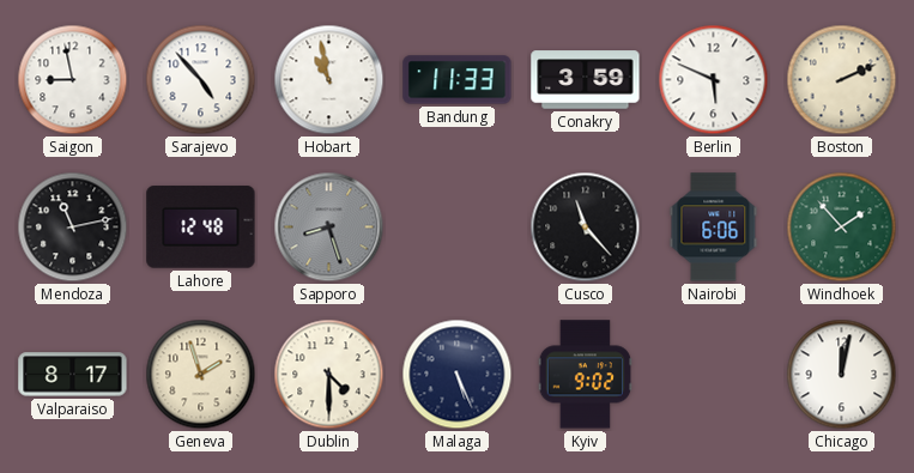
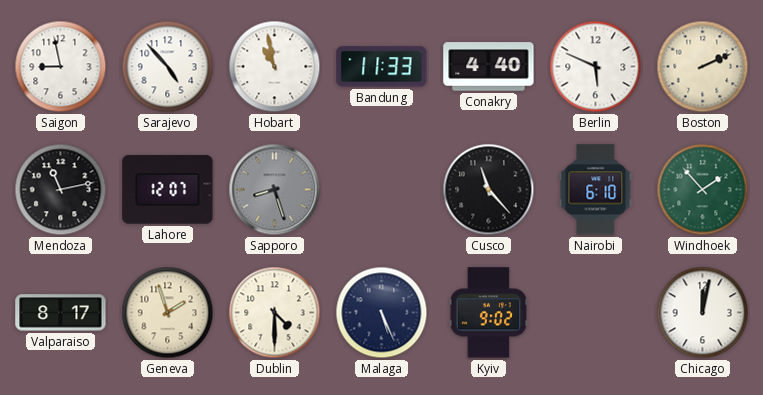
Conakry: 3:59 -> 4:40
Lahore: 12:48 -> 12:07
Nairobi: 6:06 -> 6:10
